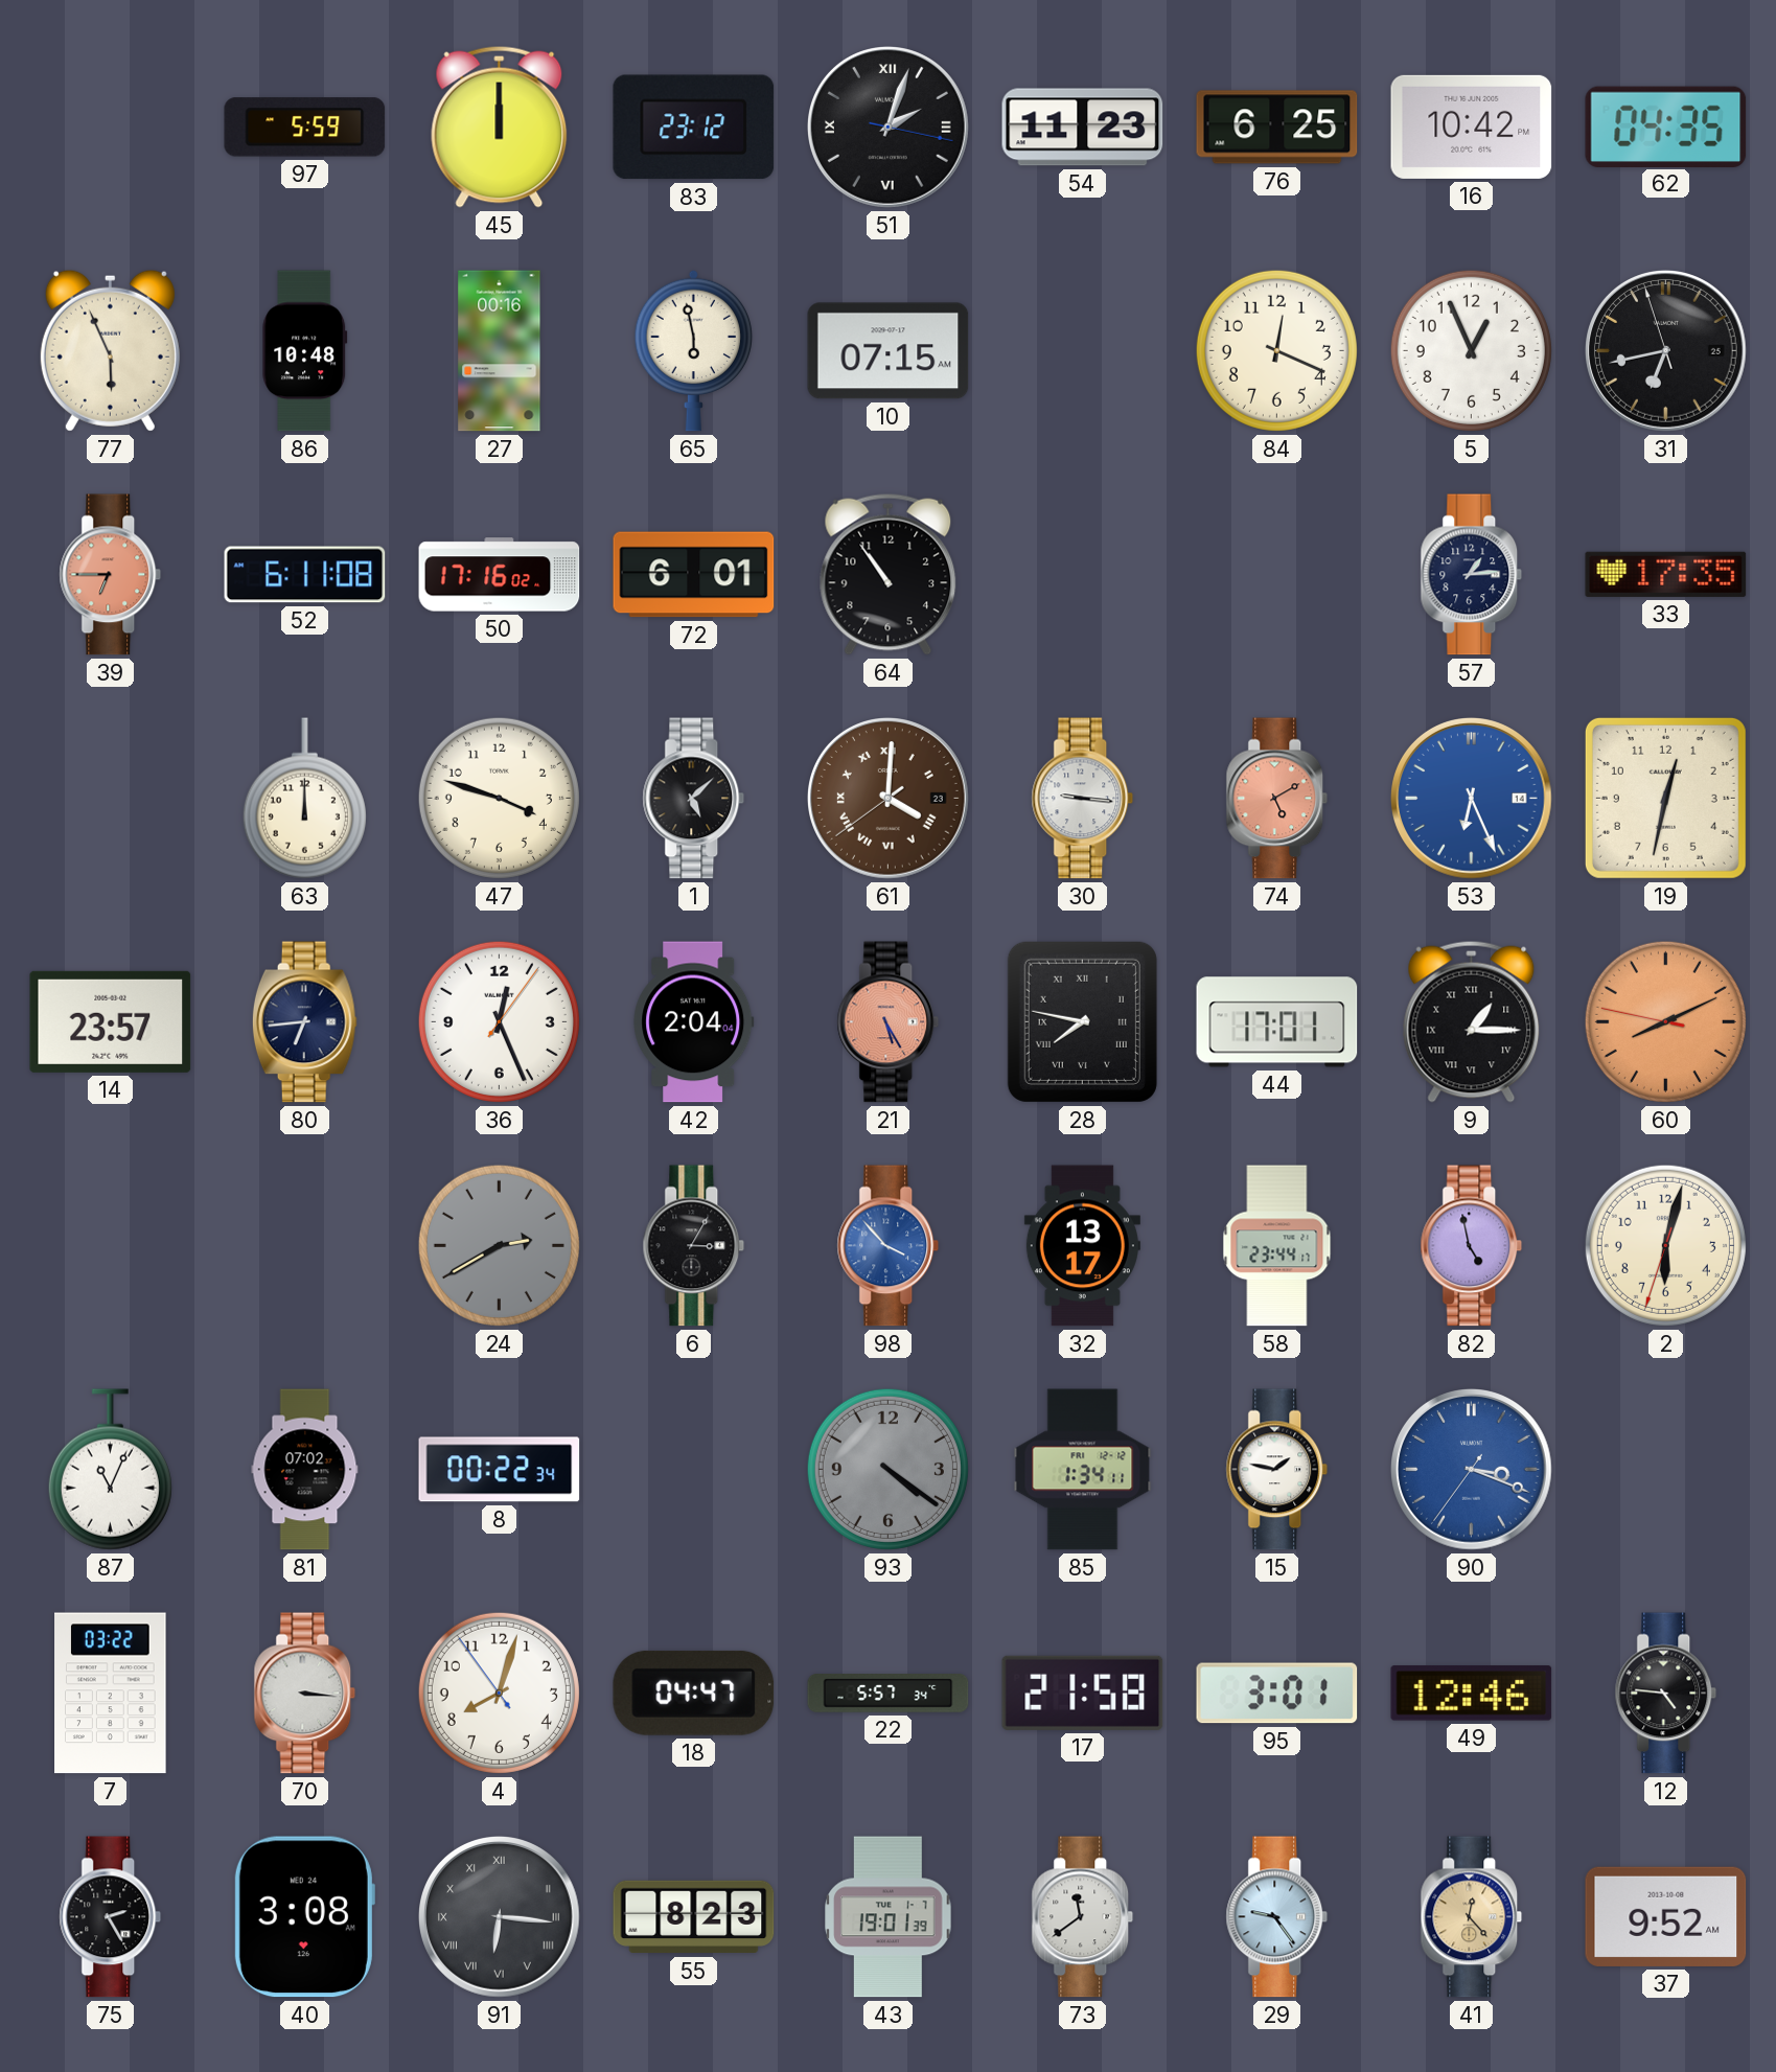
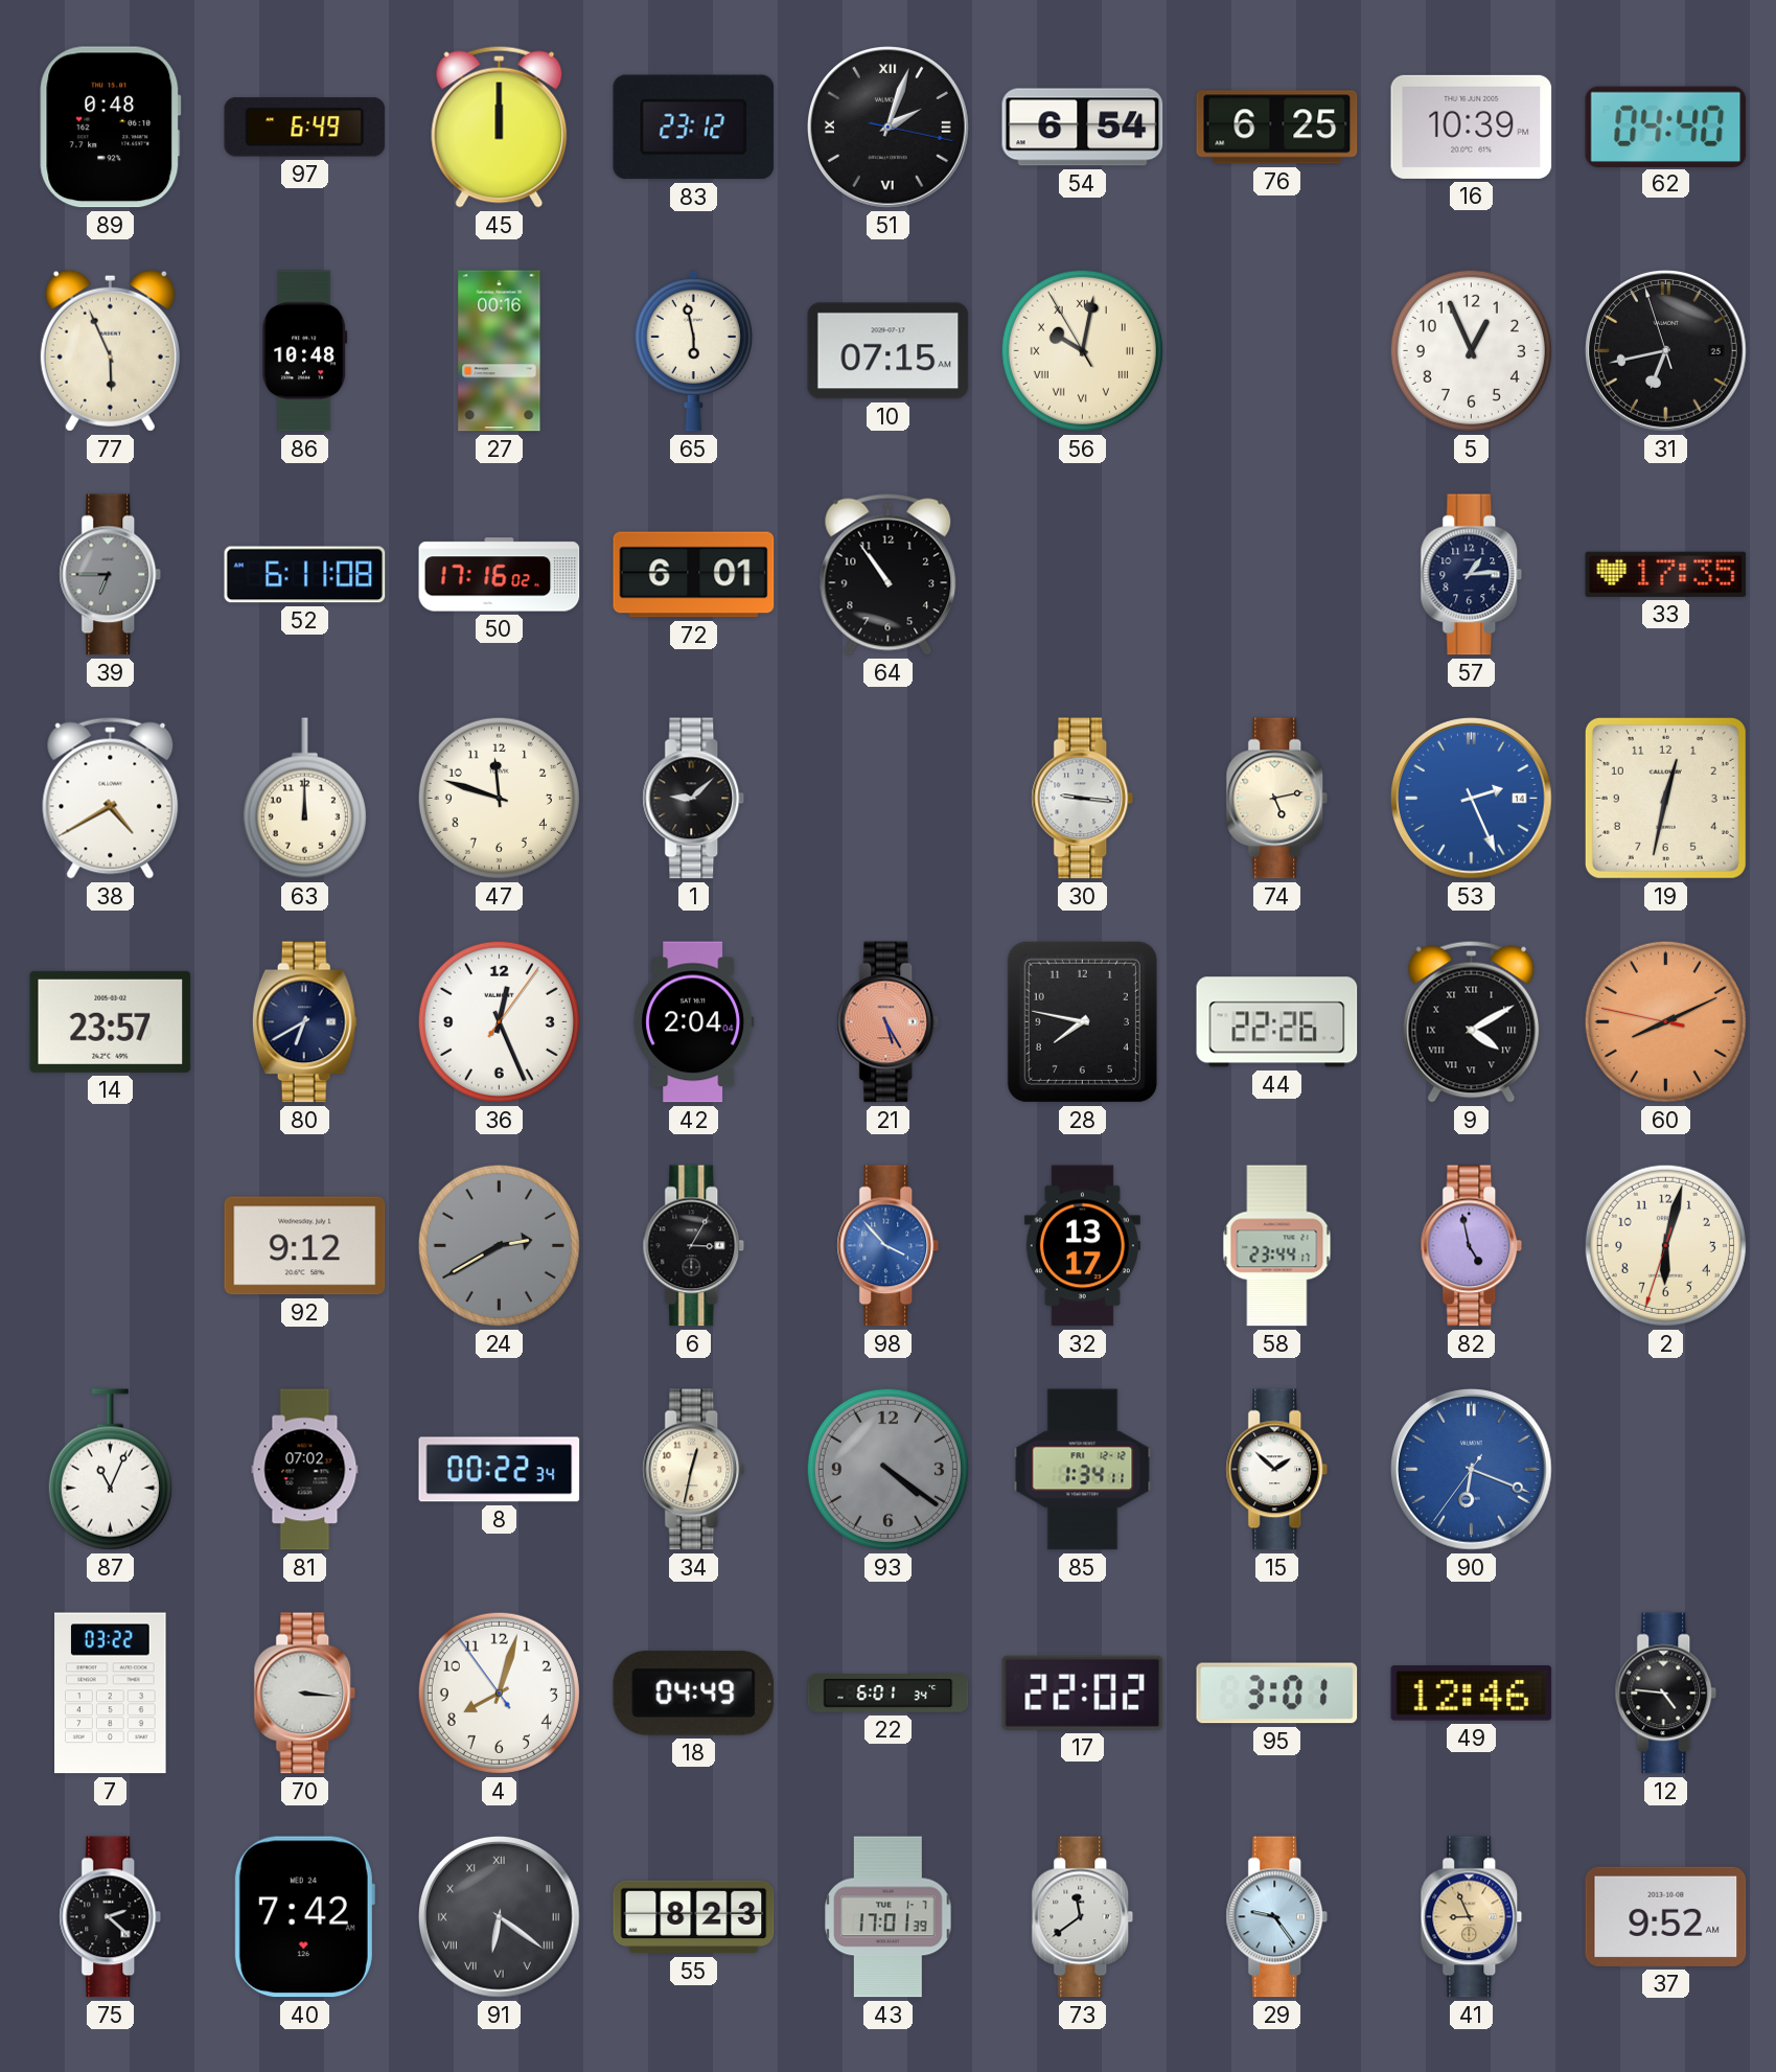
89: none -> 0:48
97: 5:59 -> 6:49
54: 11:23 -> 6:54
16: 10:42 -> 10:39
62: 04:35 -> 04:40
56: none -> 10:01
84: 12:19 -> none
39 dial: salmon -> grey
38: none -> 4:40
47: 3:48 -> 11:48
1: 5:08 -> 9:08
61: 4:00 -> none
74: 5:10 -> 5:13
74 dial: salmon -> cream
53: 6:26 -> 2:26
80: 6:44 -> 6:40
28 numerals: Roman -> Arabic
44: 17:01 -> 22:26
9: 1:15 -> 4:10
92: none -> 9:12
34: none -> 12:32
15: 1:47 -> 1:52
90: 3:18 -> 6:18
18: 04:47 -> 04:49
22: 5:57 -> 6:01
17: 21:58 -> 22:02
75: 2:25 -> 2:22
40: 3:08 -> 7:42
91: 6:16 -> 6:21
43: 19:01 -> 17:01
41: 12:23 -> 8:56
